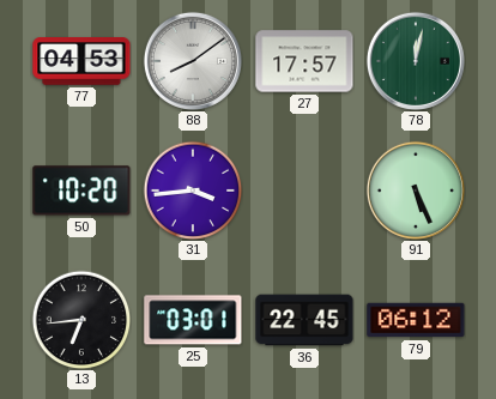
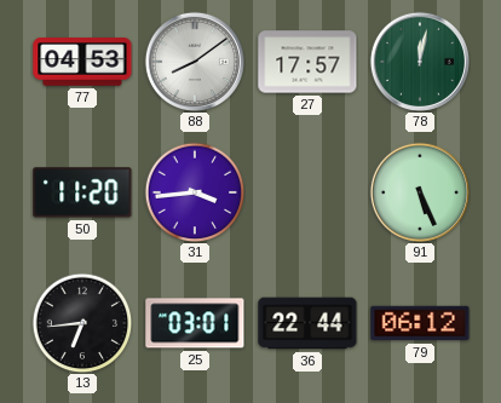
50: 10:20 -> 11:20
36: 22:45 -> 22:44
